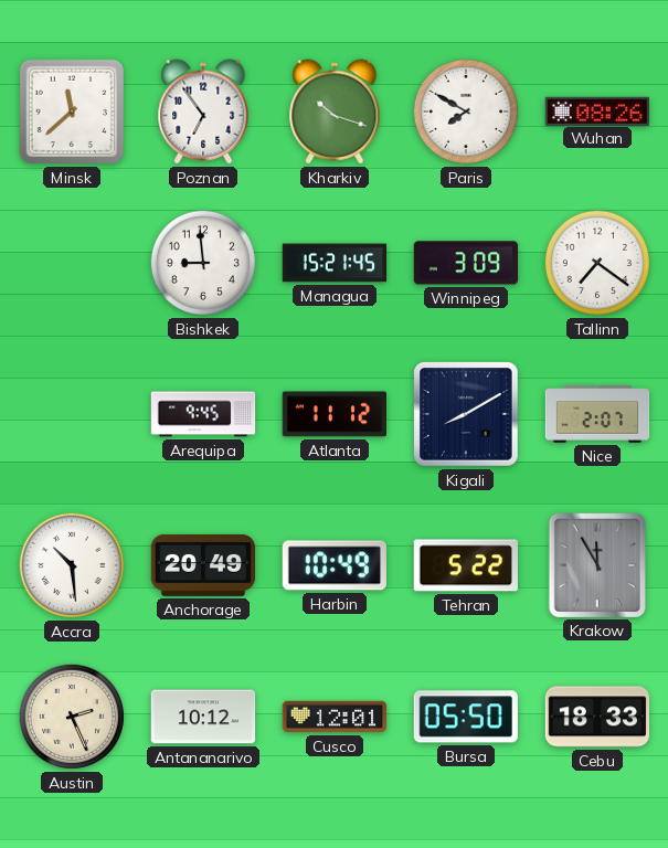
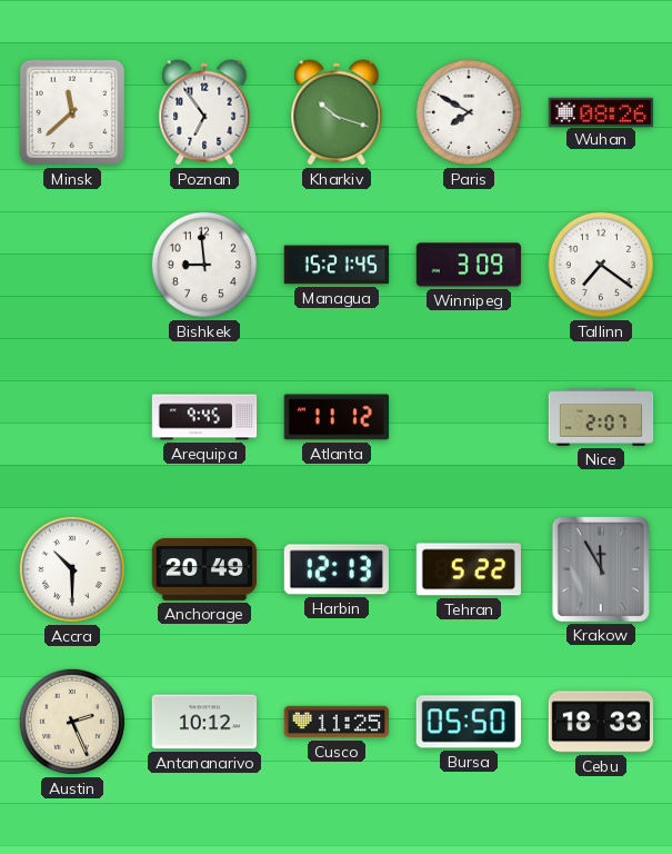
Kigali: 8:10 -> none
Accra: 10:29 -> 10:30
Harbin: 10:49 -> 12:13
Cusco: 12:01 -> 11:25
